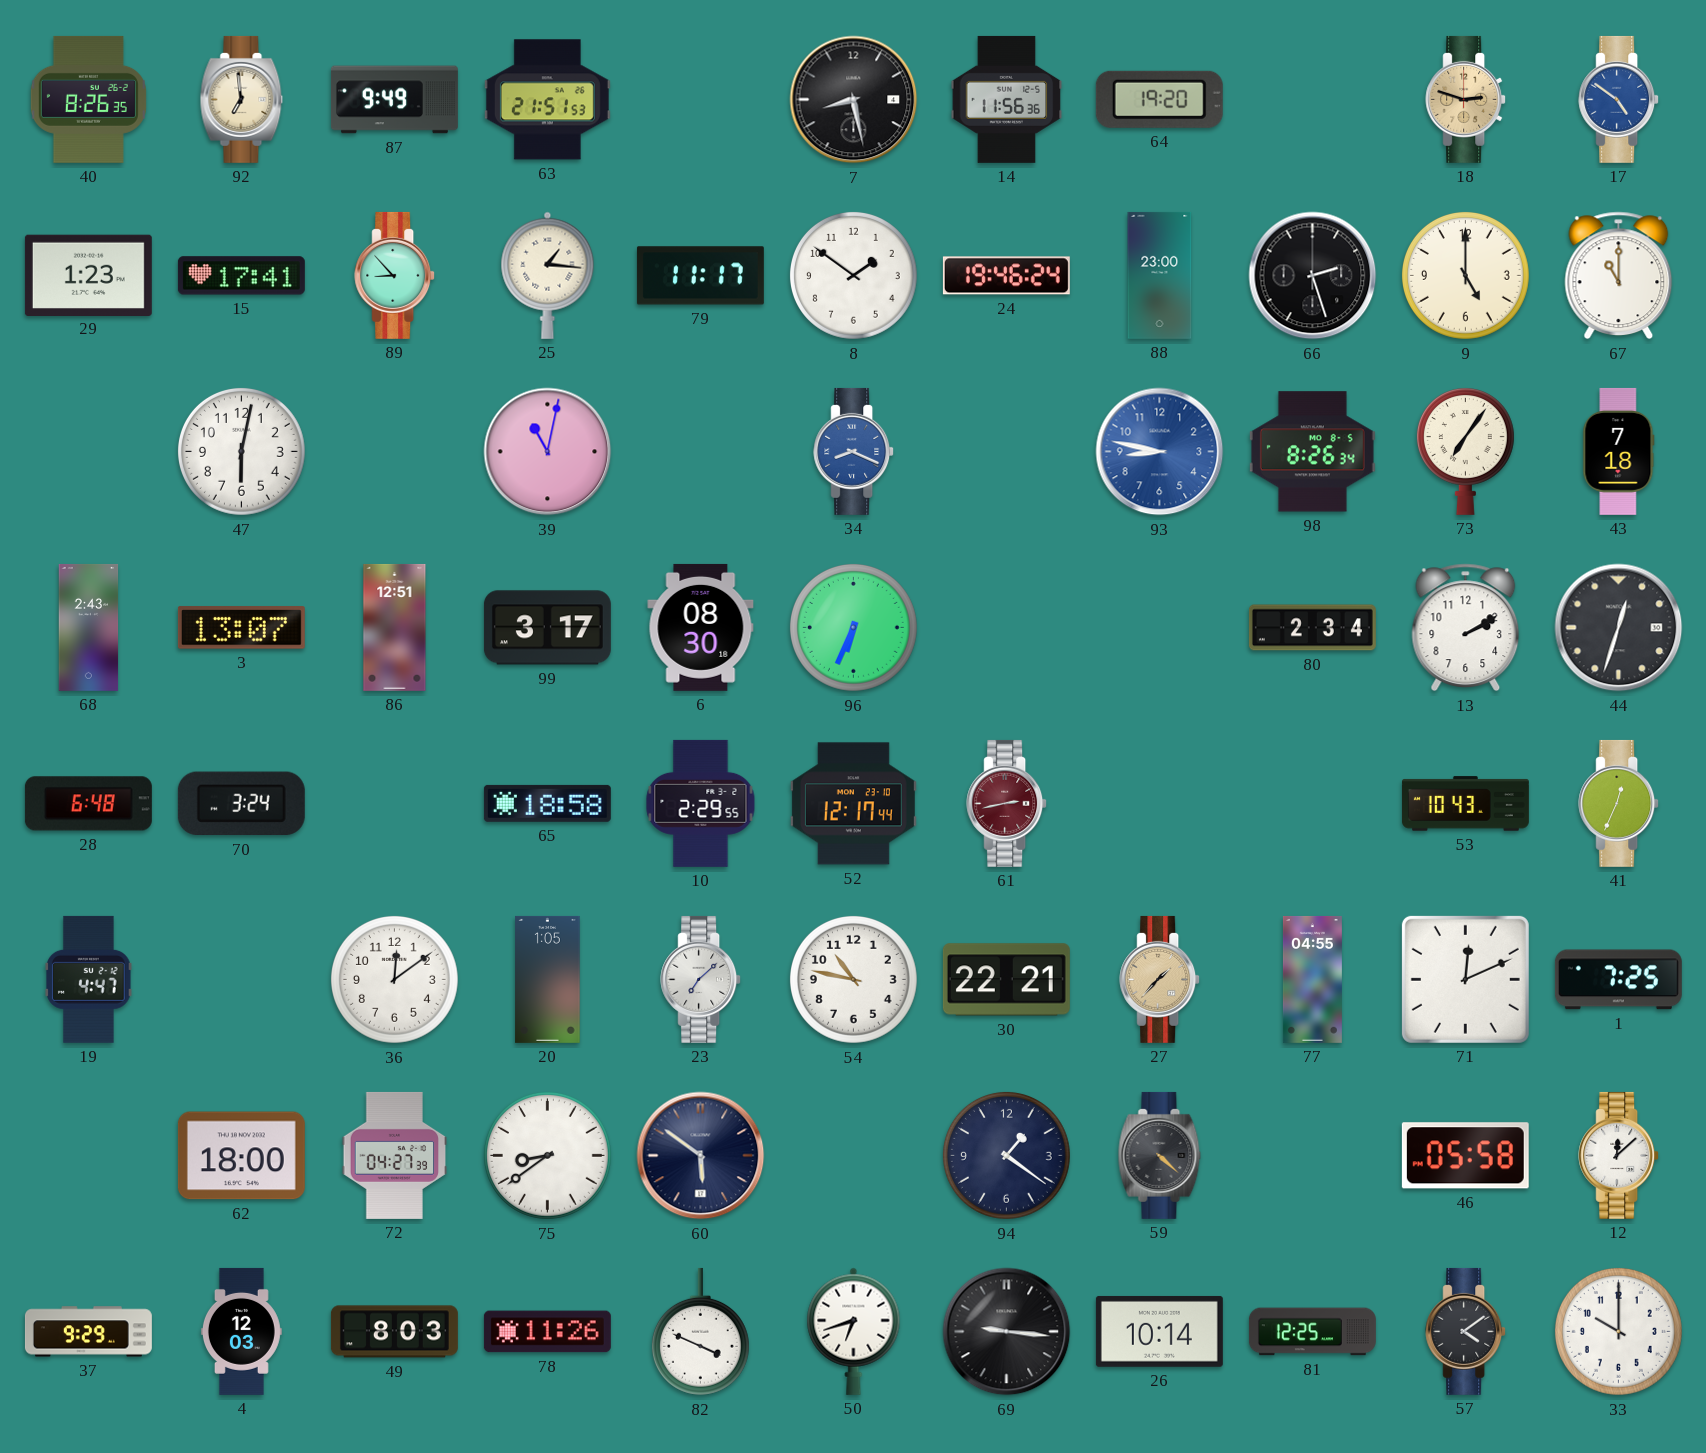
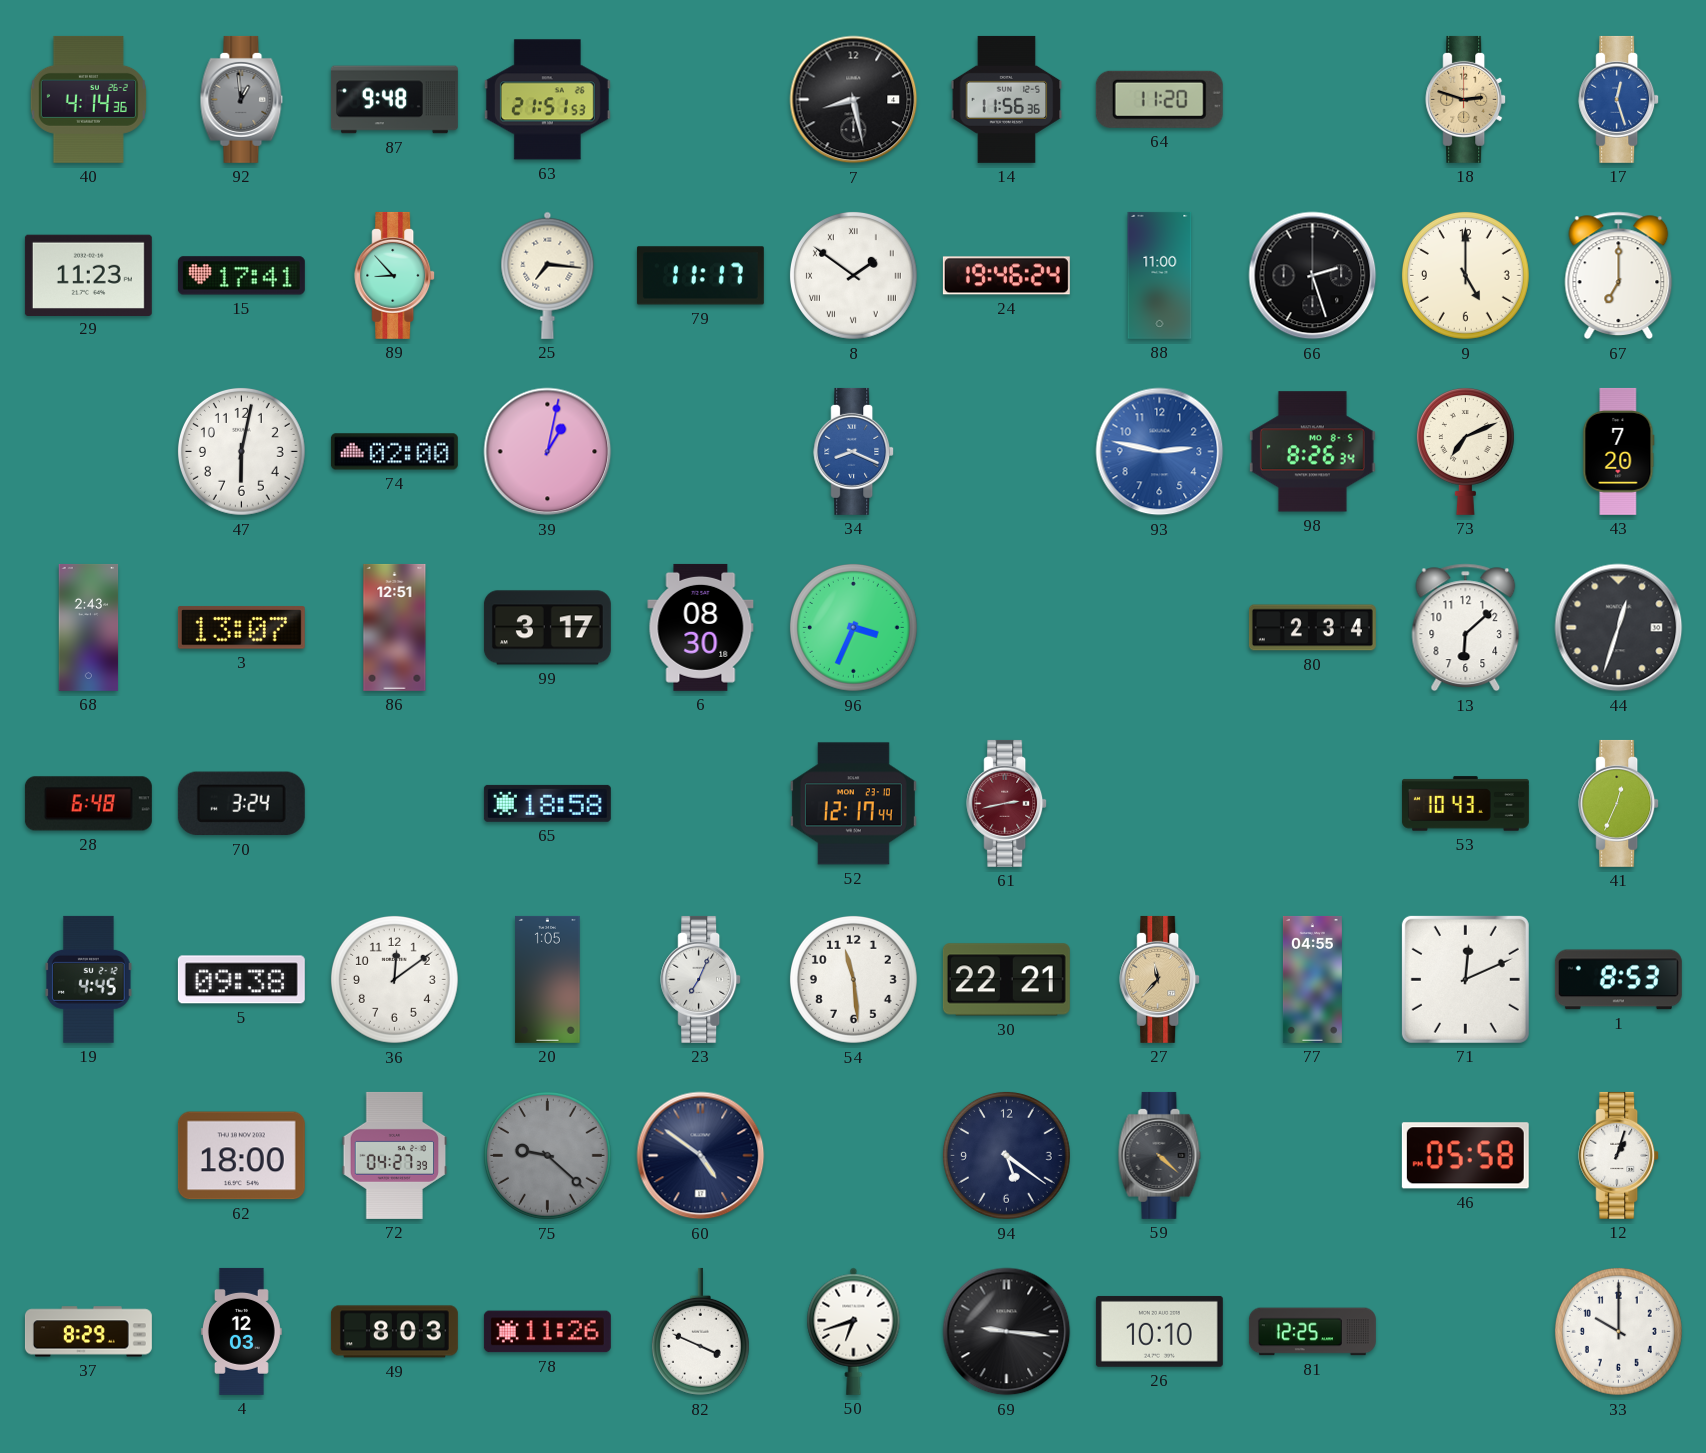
40: 8:26 -> 4:14
92: 6:59 -> 12:59
92 dial: cream -> grey
87: 9:49 -> 9:48
64: 19:20 -> 11:20
17: 4:51 -> 12:27
29: 1:23 -> 11:23
25: 1:16 -> 7:16
8 numerals: Arabic -> Roman
88: 23:00 -> 11:00
67: 11:00 -> 7:00
74: none -> 02:00
39: 11:02 -> 1:02
93: 8:47 -> 2:47
73: 7:06 -> 7:11
43: 7:18 -> 7:20
96: 6:34 -> 3:34
13: 2:10 -> 6:08
10: 2:29 -> none
19: 4:47 -> 4:45
5: none -> 09:38
23: 7:08 -> 7:04
54: 10:47 -> 11:29
27: 1:37 -> 11:37
1: 7:25 -> 8:53
75: 8:39 -> 9:22
75 dial: white -> grey
60: 5:51 -> 4:51
94: 1:21 -> 5:21
12: 12:08 -> 1:03
37: 9:29 -> 8:29
26: 10:14 -> 10:10
57: 4:09 -> none
